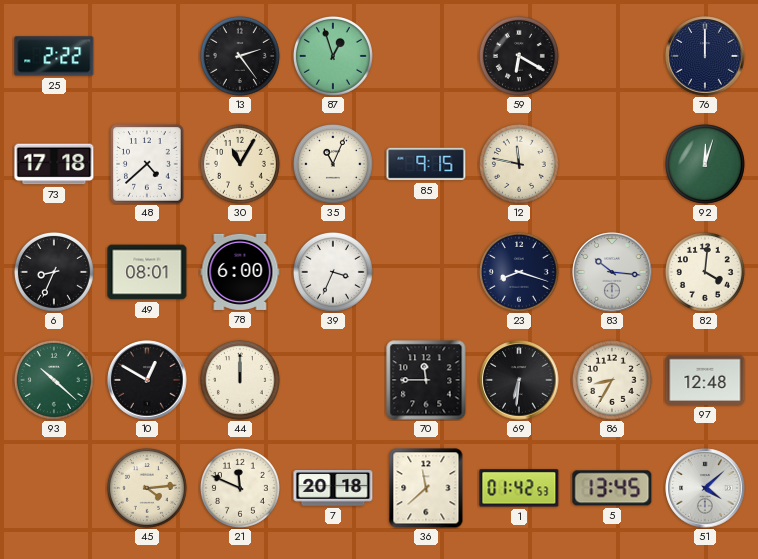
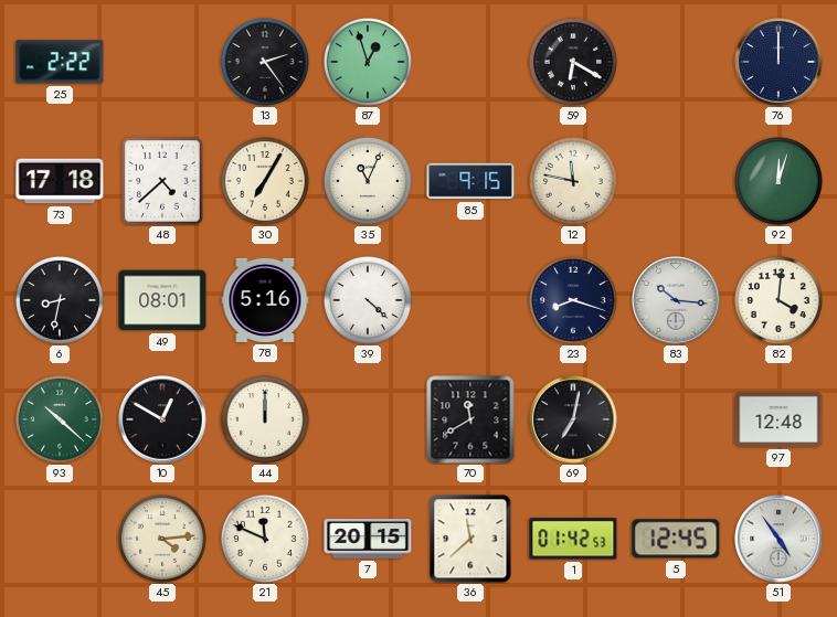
30: 11:05 -> 7:05
6: 8:34 -> 8:32
78: 6:00 -> 5:16
39: 3:34 -> 4:22
70: 11:45 -> 11:40
69: 6:31 -> 7:02
86: 8:35 -> none
7: 20:18 -> 20:15
5: 13:45 -> 12:45
51: 4:08 -> 4:54
